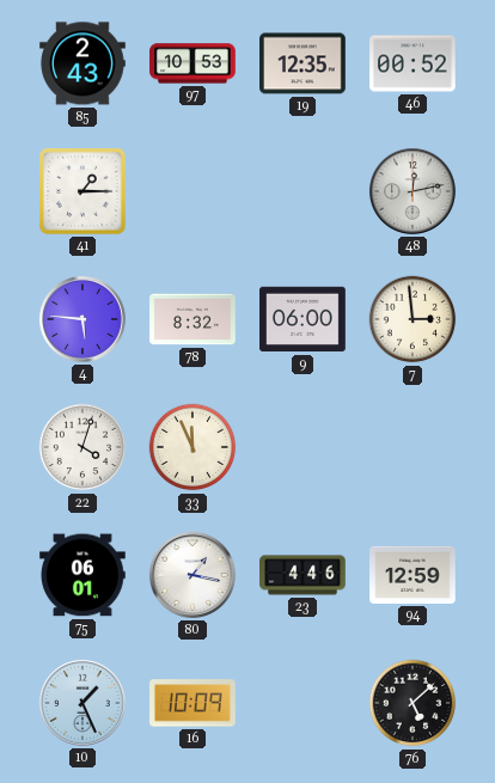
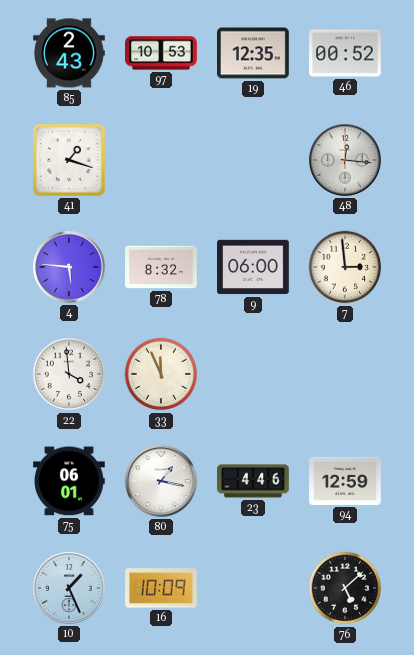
41: 1:15 -> 1:18
48: 12:13 -> 12:16
22: 4:03 -> 3:59
